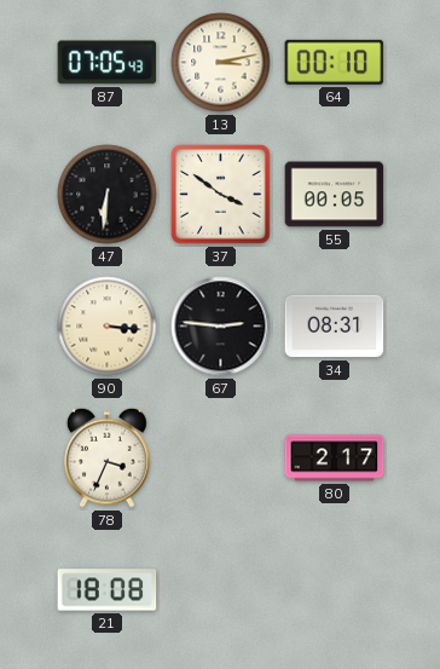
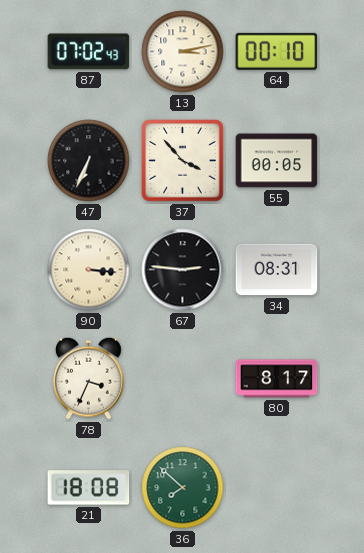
87: 07:05 -> 07:02
47: 6:31 -> 6:34
37: 3:51 -> 3:53
80: 2:17 -> 8:17
36: none -> 7:52
